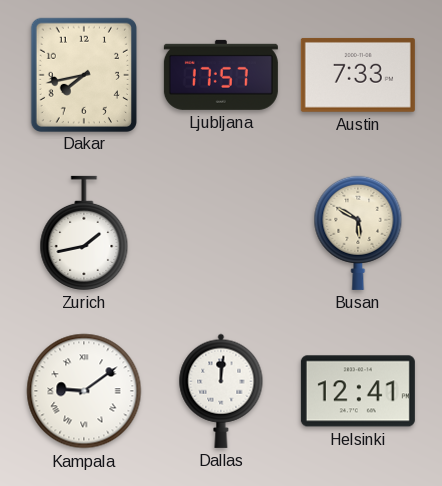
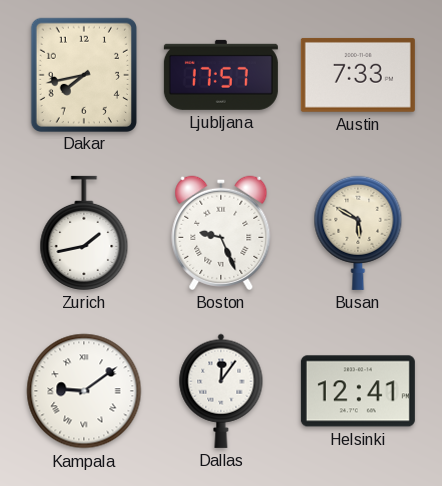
Boston: none -> 9:26
Dallas: 12:01 -> 12:06
